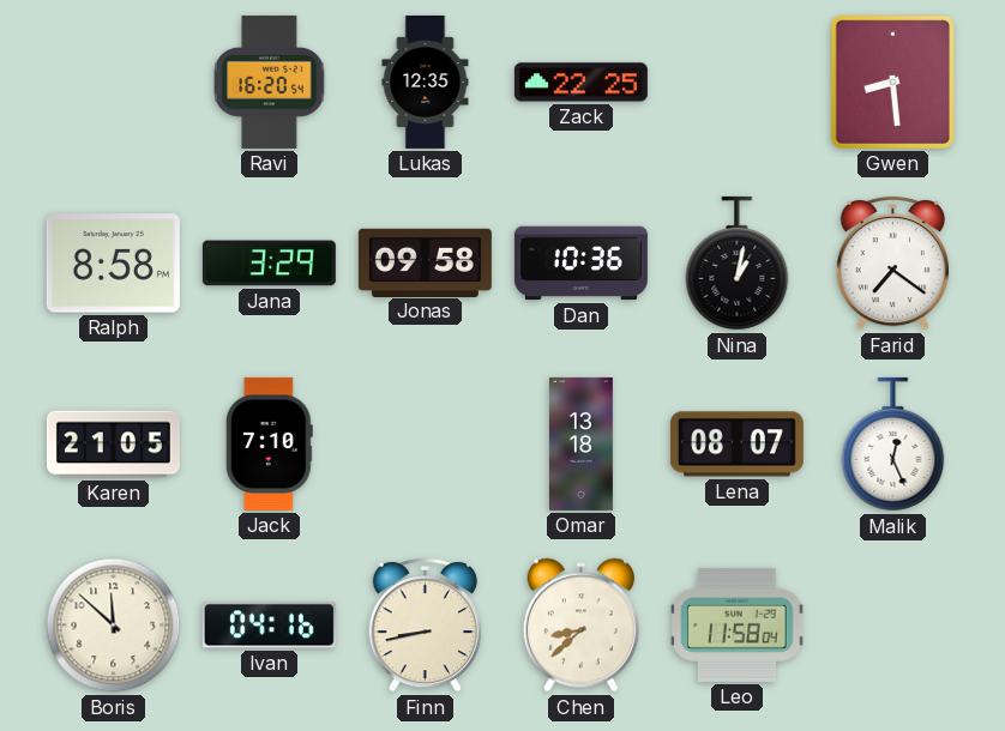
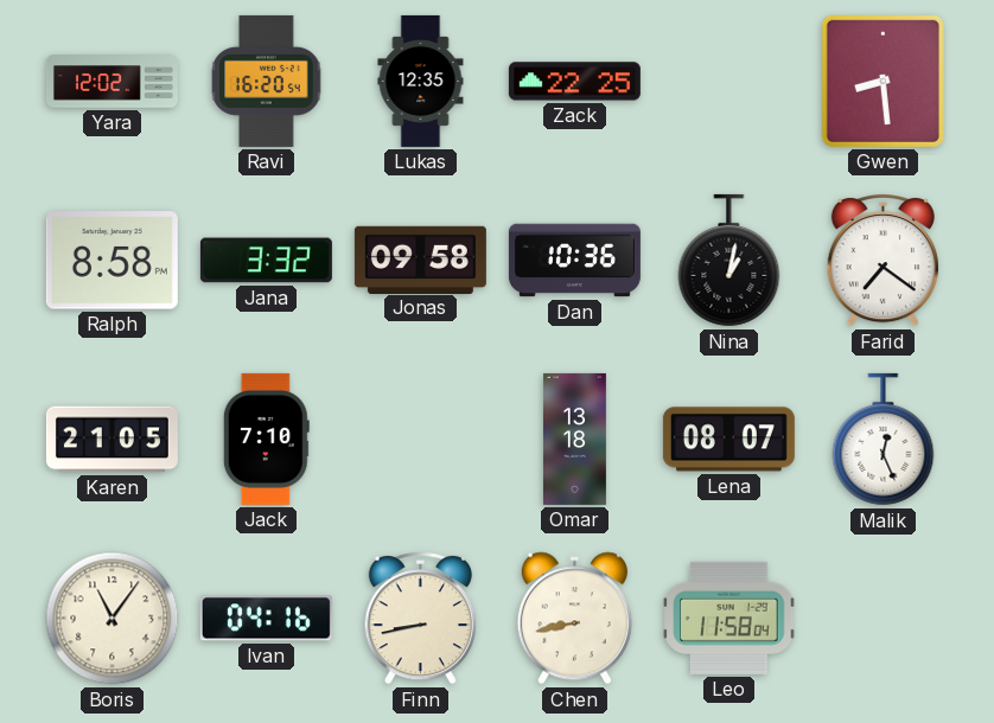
Yara: none -> 12:02
Jana: 3:29 -> 3:32
Boris: 11:52 -> 11:06
Chen: 8:38 -> 8:43
